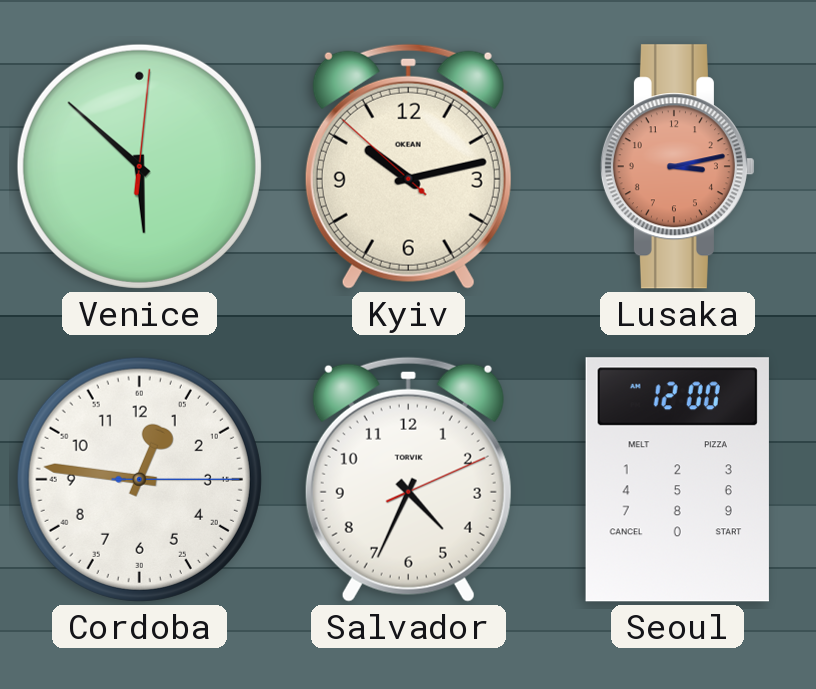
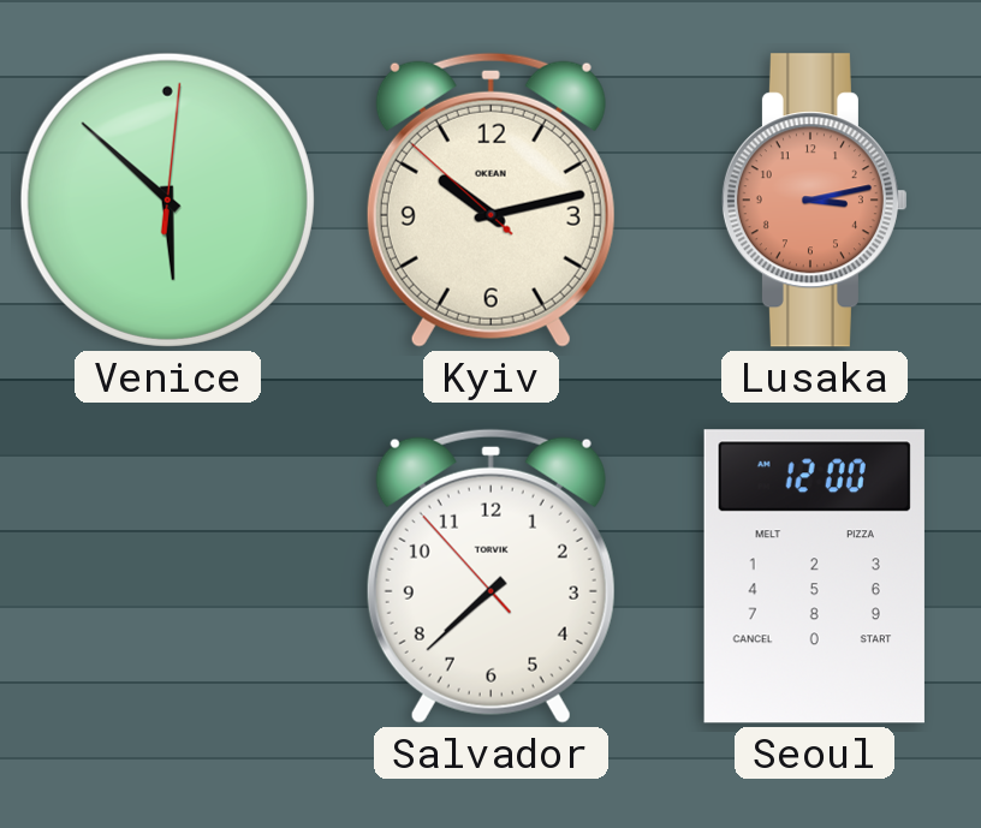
Cordoba: 12:46 -> none
Salvador: 4:34 -> 7:37
